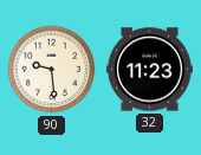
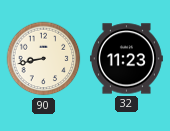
90: 9:29 -> 8:43
